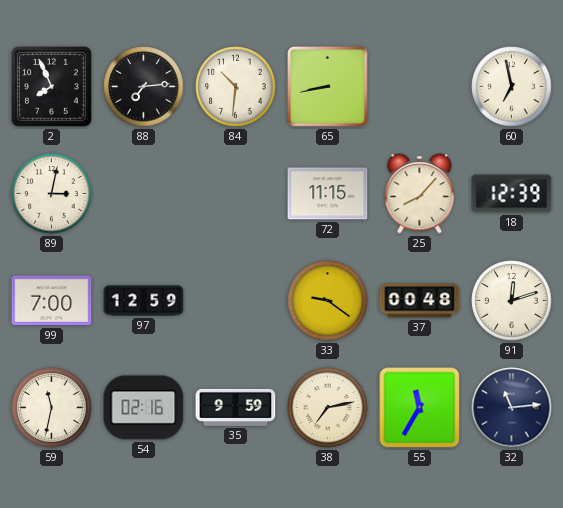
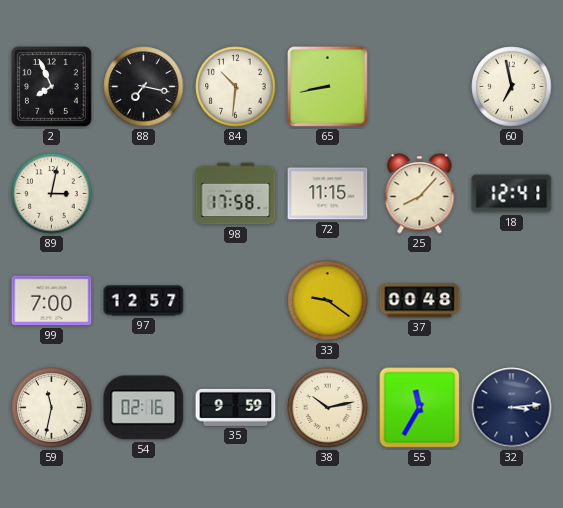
88: 7:14 -> 7:17
98: none -> 17:58
18: 12:39 -> 12:41
97: 12:59 -> 12:57
91: 12:12 -> none
38: 7:13 -> 10:13
32: 11:14 -> 3:14
